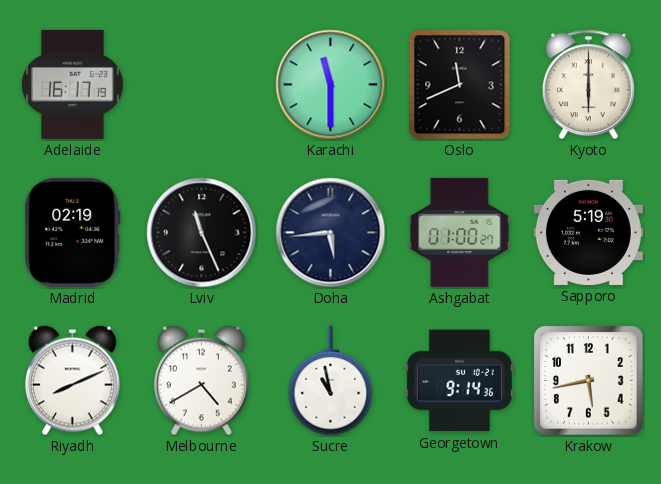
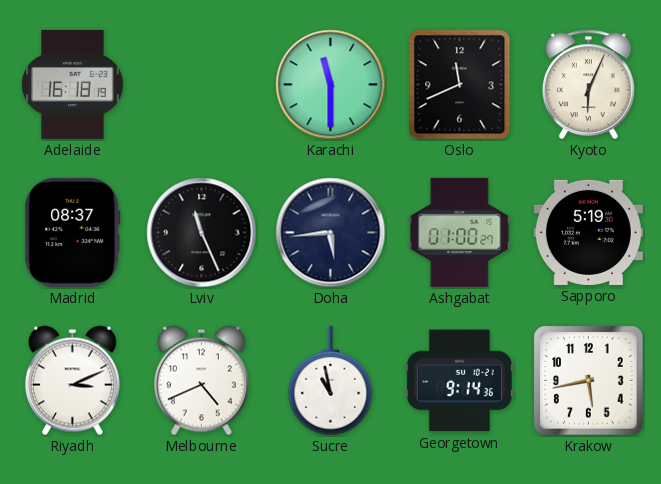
Adelaide: 16:17 -> 16:18
Kyoto: 6:00 -> 6:04
Madrid: 02:19 -> 08:37
Riyadh: 8:11 -> 3:11
Melbourne: 4:40 -> 4:41
